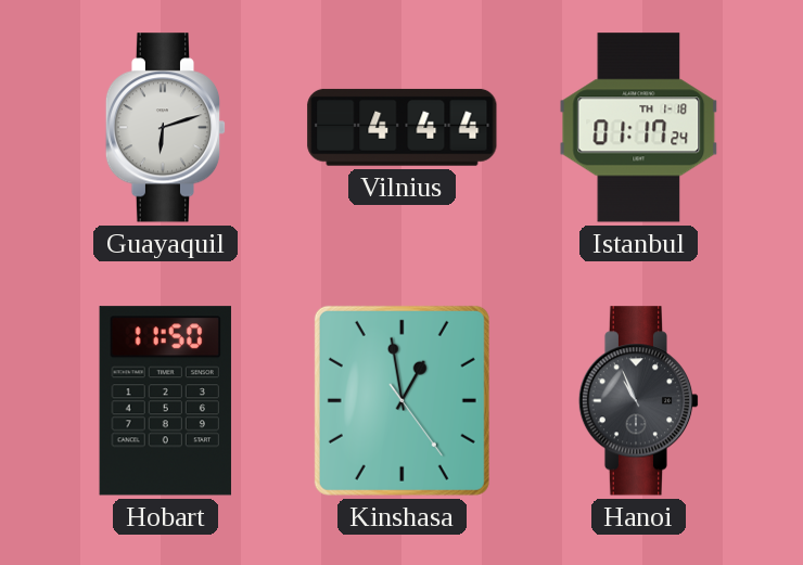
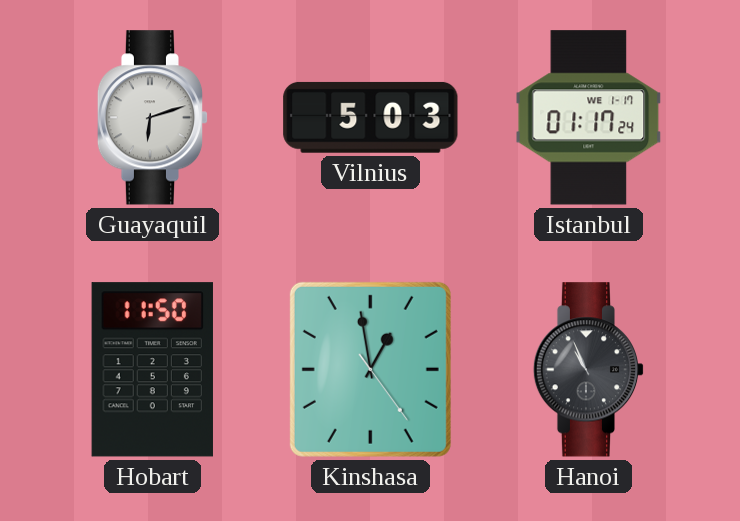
Vilnius: 4:44 -> 5:03
Istanbul date: TH 1-18 -> WE 1-17
